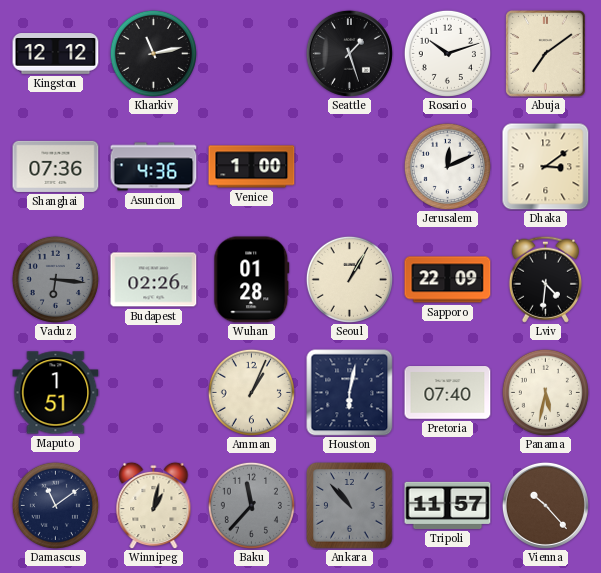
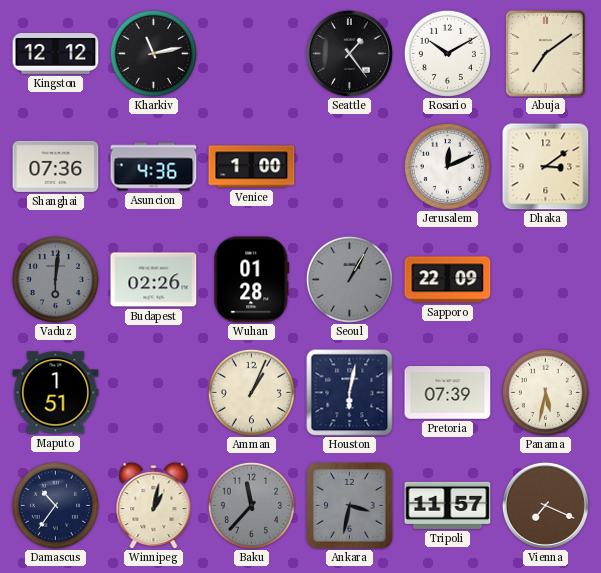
Seattle: 1:27 -> 1:24
Rosario: 10:12 -> 10:10
Vaduz: 6:16 -> 6:01
Seoul dial: cream -> grey
Lviv: 4:31 -> none
Pretoria: 07:40 -> 07:39
Damascus: 11:09 -> 10:36
Ankara: 10:53 -> 3:32
Vienna: 10:23 -> 7:19
